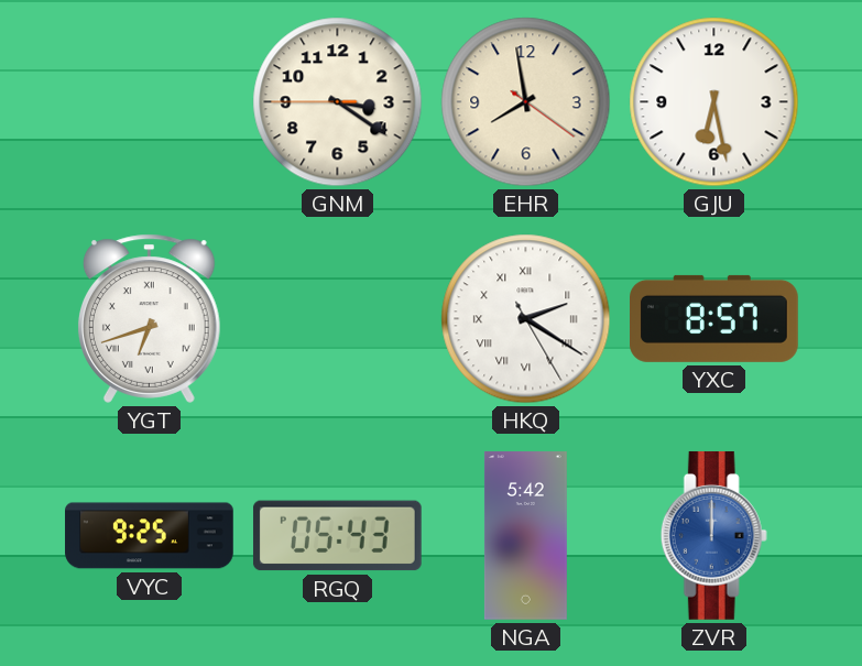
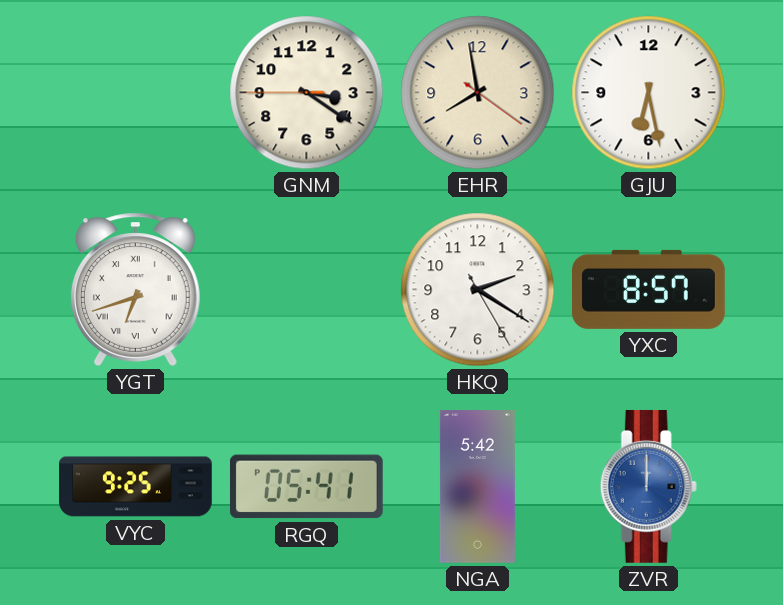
HKQ numerals: Roman -> Arabic
RGQ: 05:43 -> 05:41
